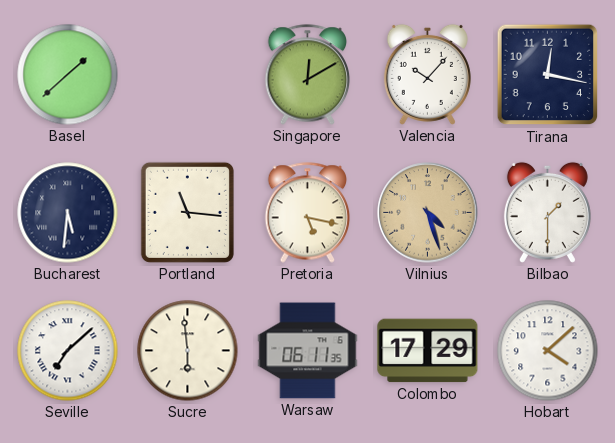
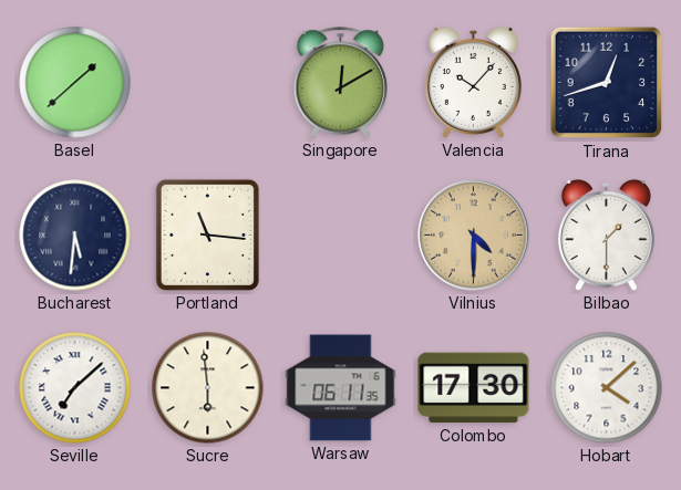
Tirana: 12:17 -> 12:42
Pretoria: 5:17 -> none
Vilnius: 4:27 -> 4:30
Colombo: 17:29 -> 17:30
